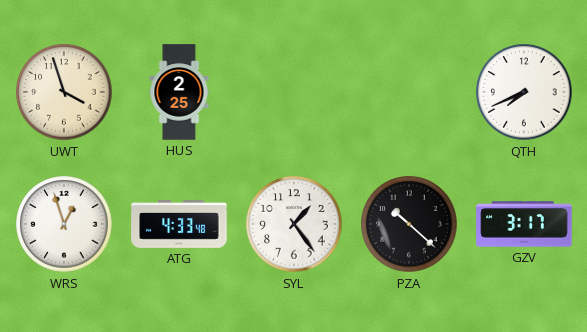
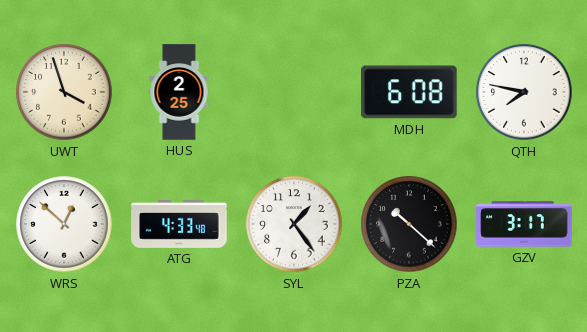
MDH: none -> 6:08
QTH: 7:41 -> 7:47
WRS: 12:57 -> 12:52
